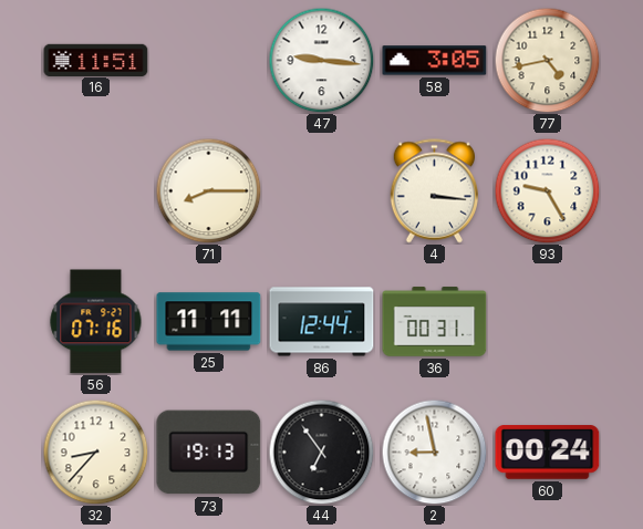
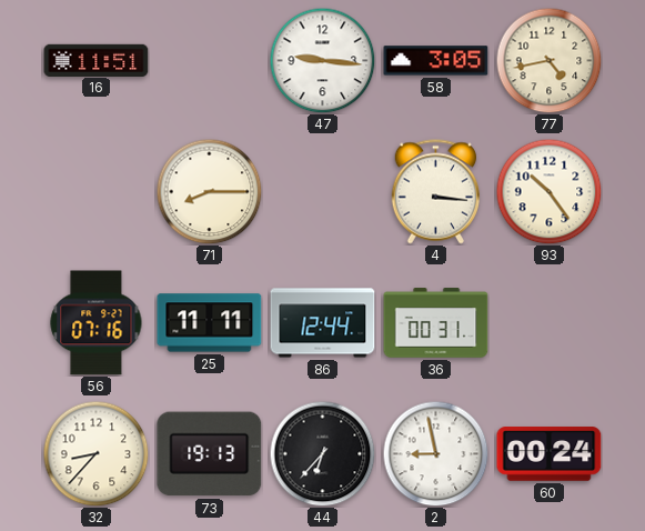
93: 9:25 -> 10:24
44: 6:54 -> 6:37
